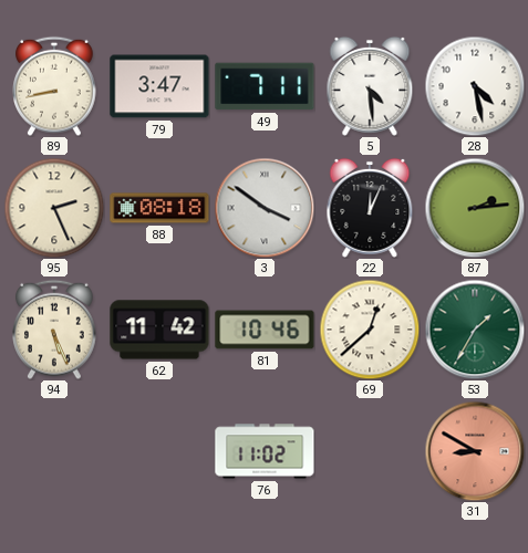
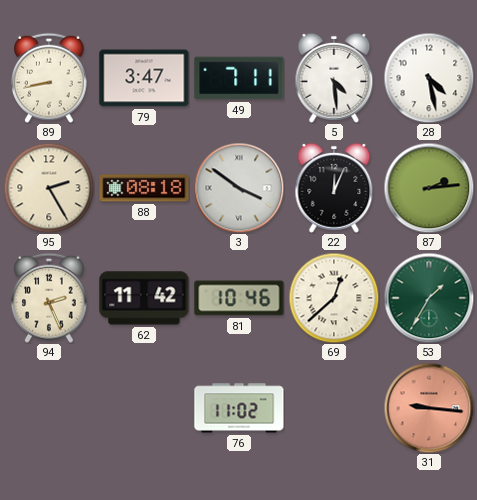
95: 2:26 -> 2:25
94: 5:26 -> 2:26
31: 8:50 -> 9:16
